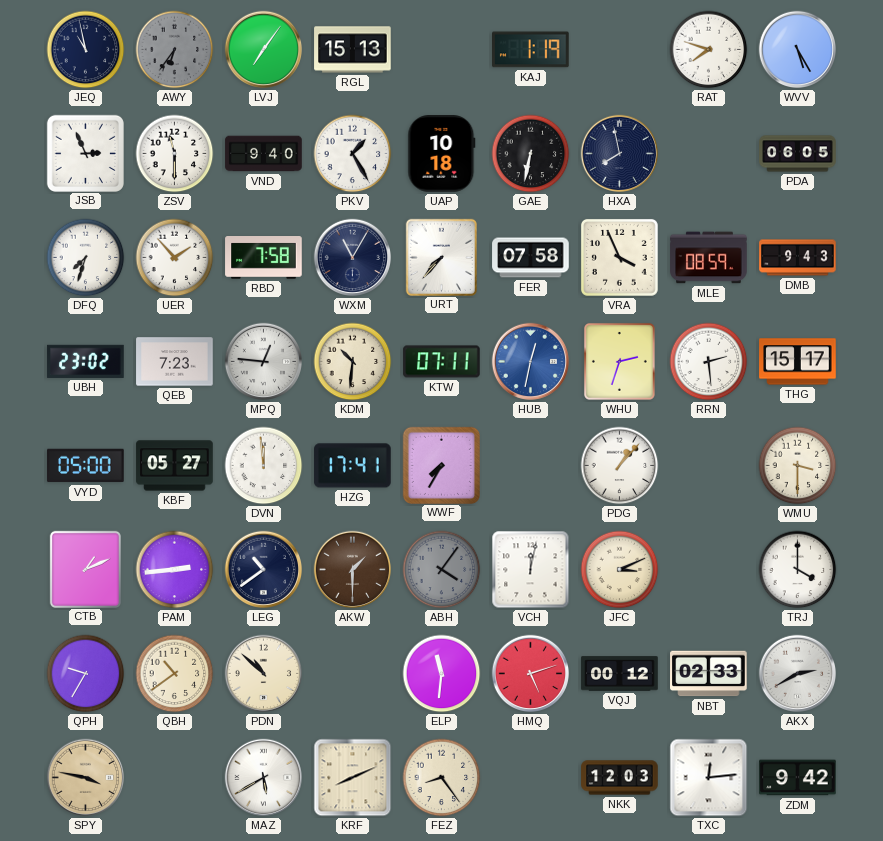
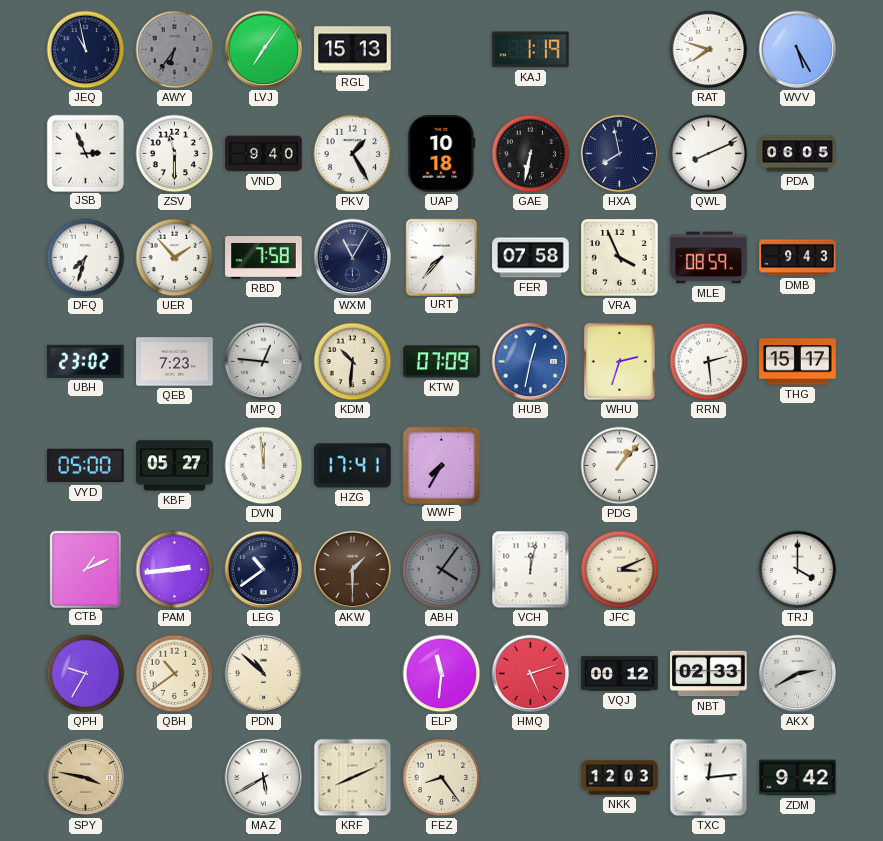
QWL: none -> 8:11
KTW: 07:11 -> 07:09
WMU: 3:30 -> none
